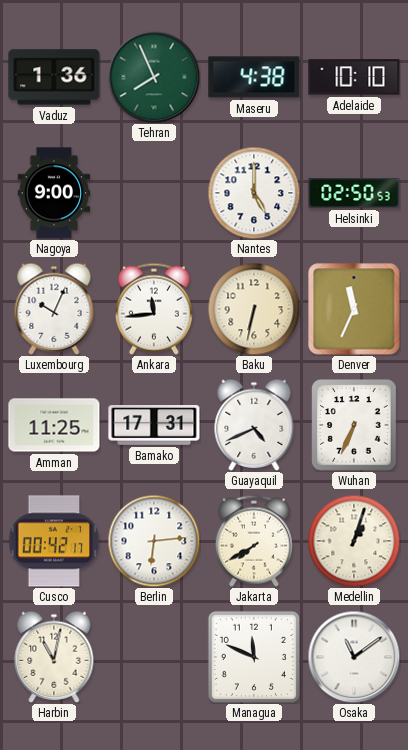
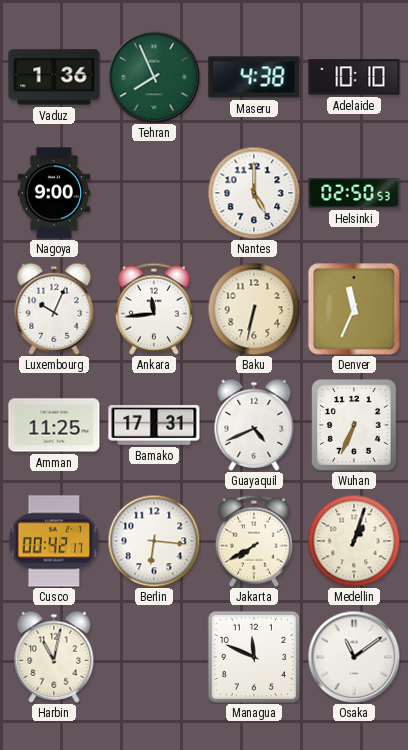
Berlin: 6:14 -> 6:16
